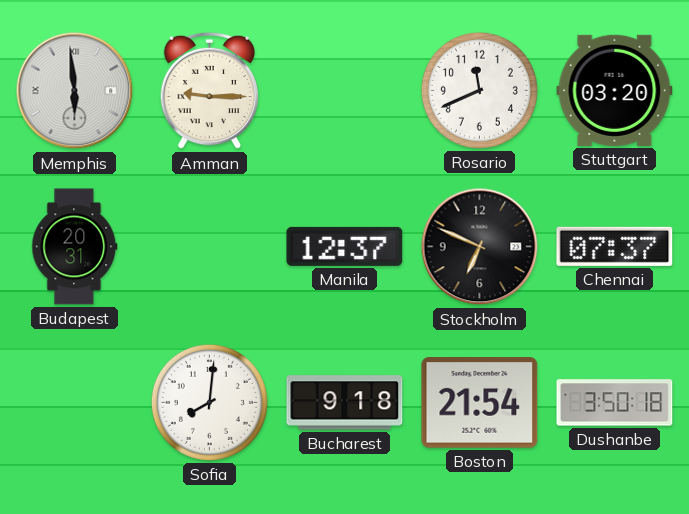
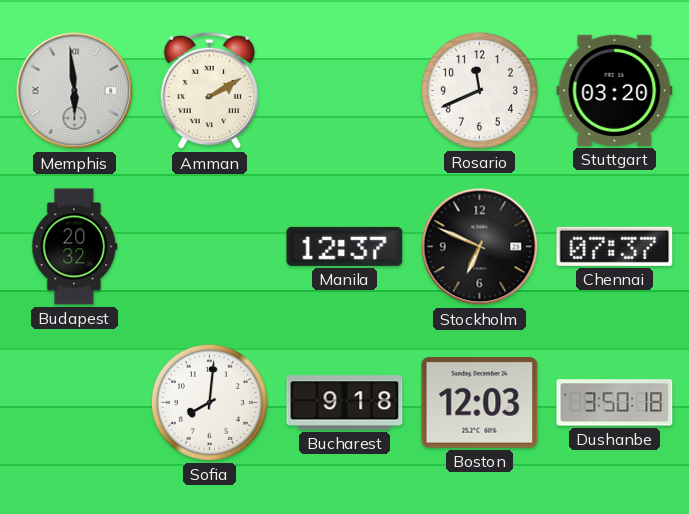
Amman: 9:15 -> 2:10
Budapest: 20:31 -> 20:32
Boston: 21:54 -> 12:03
